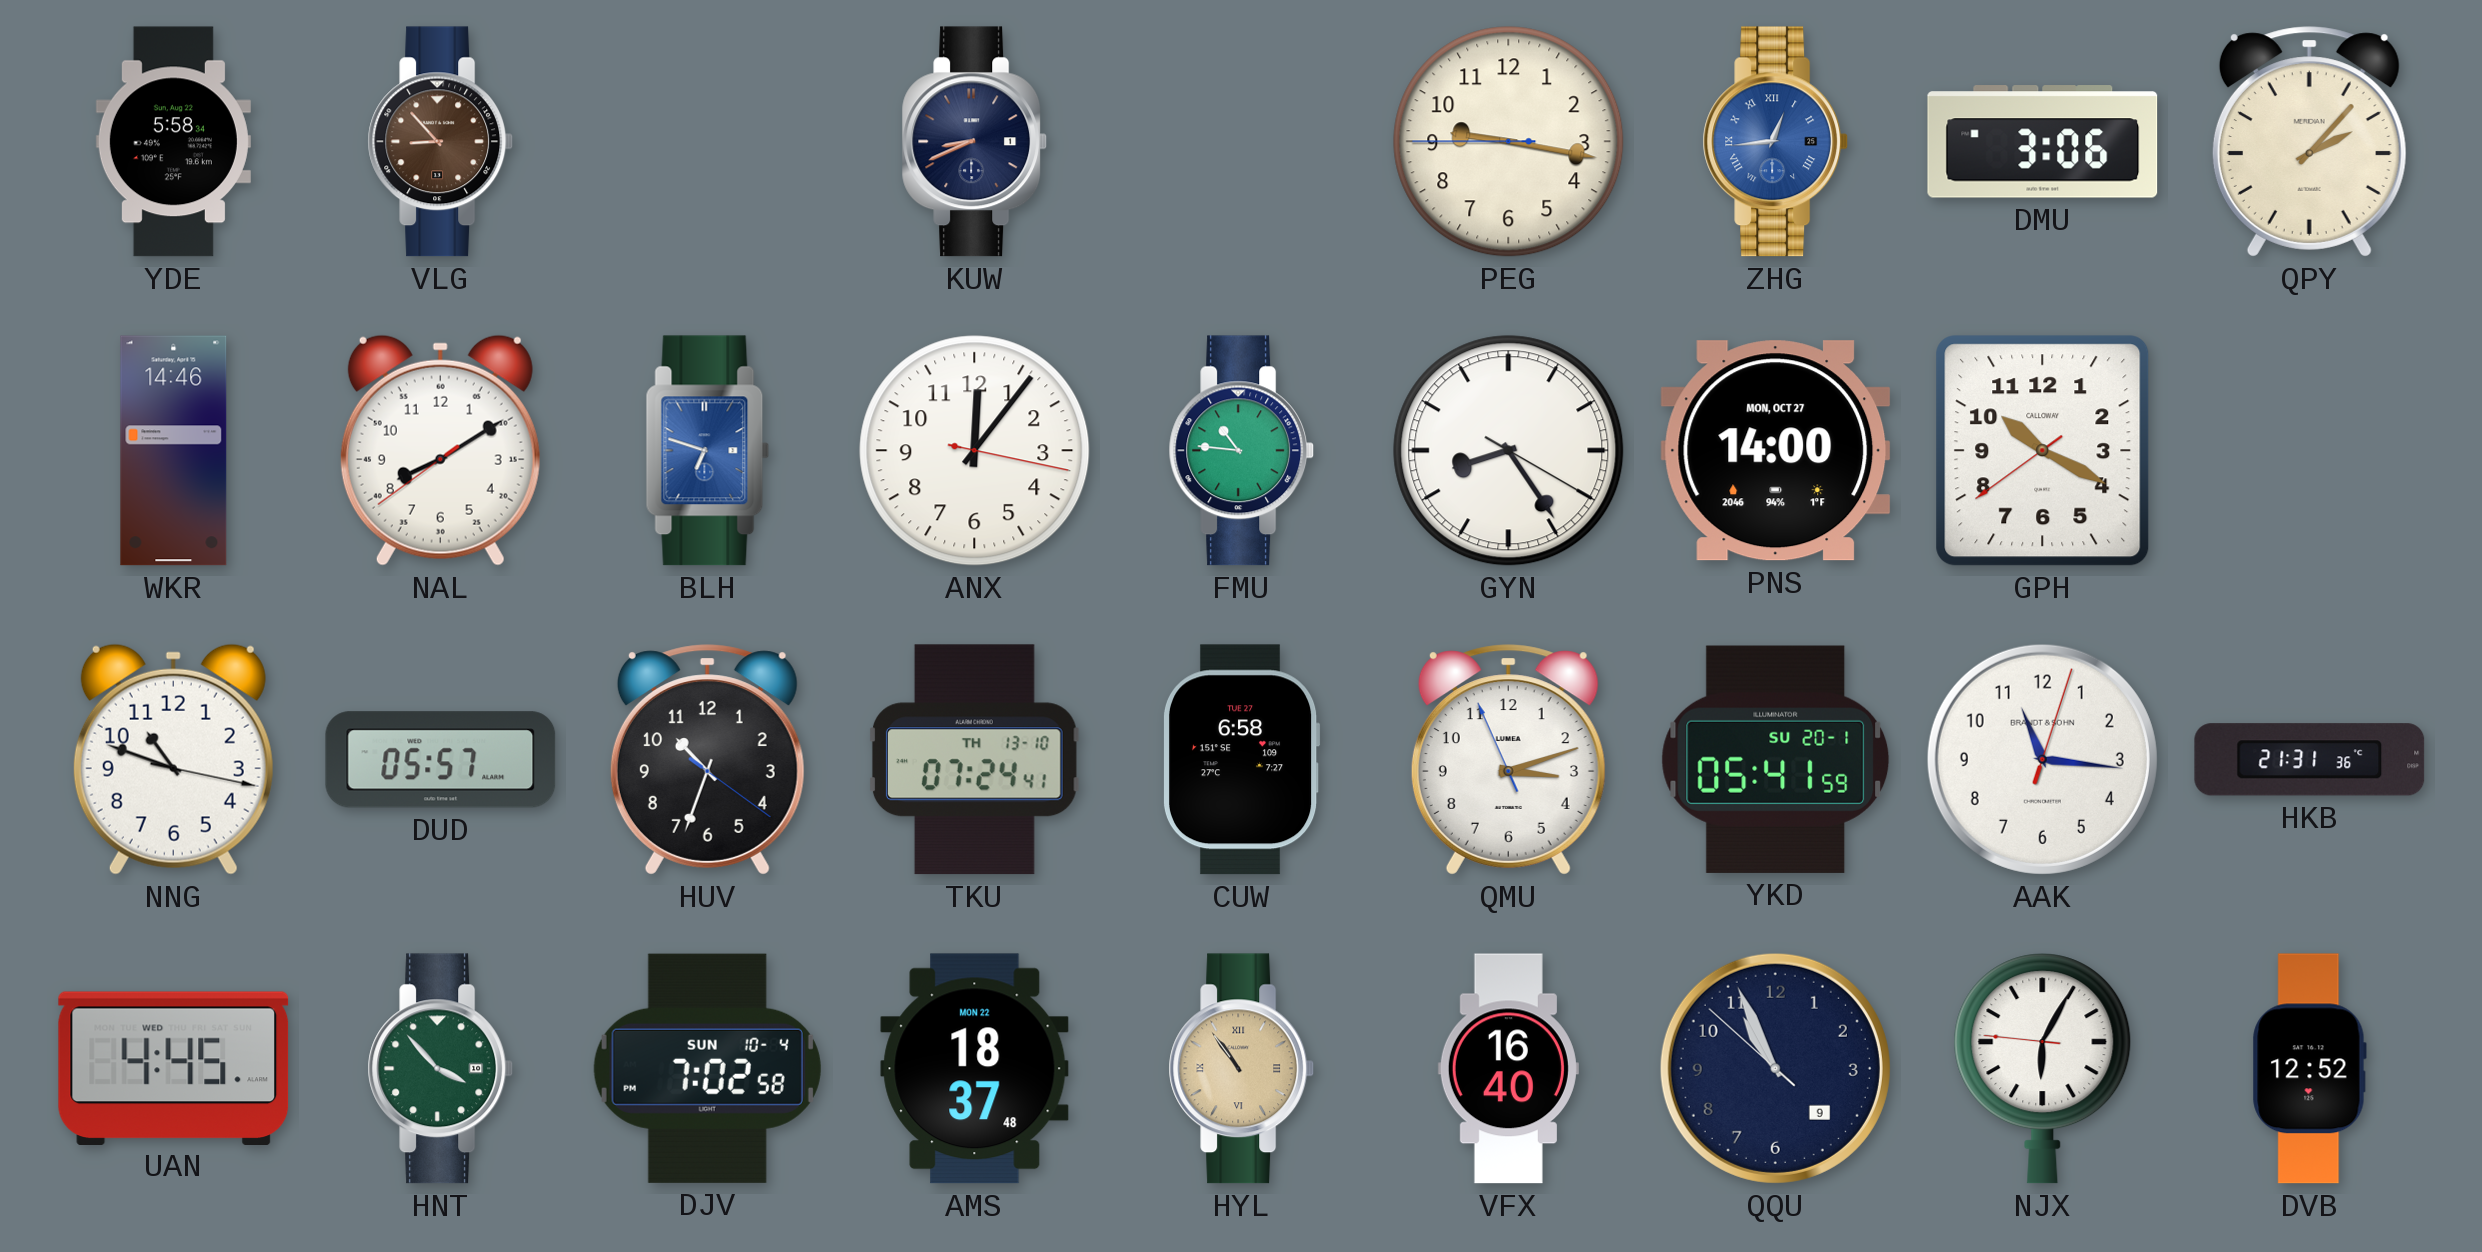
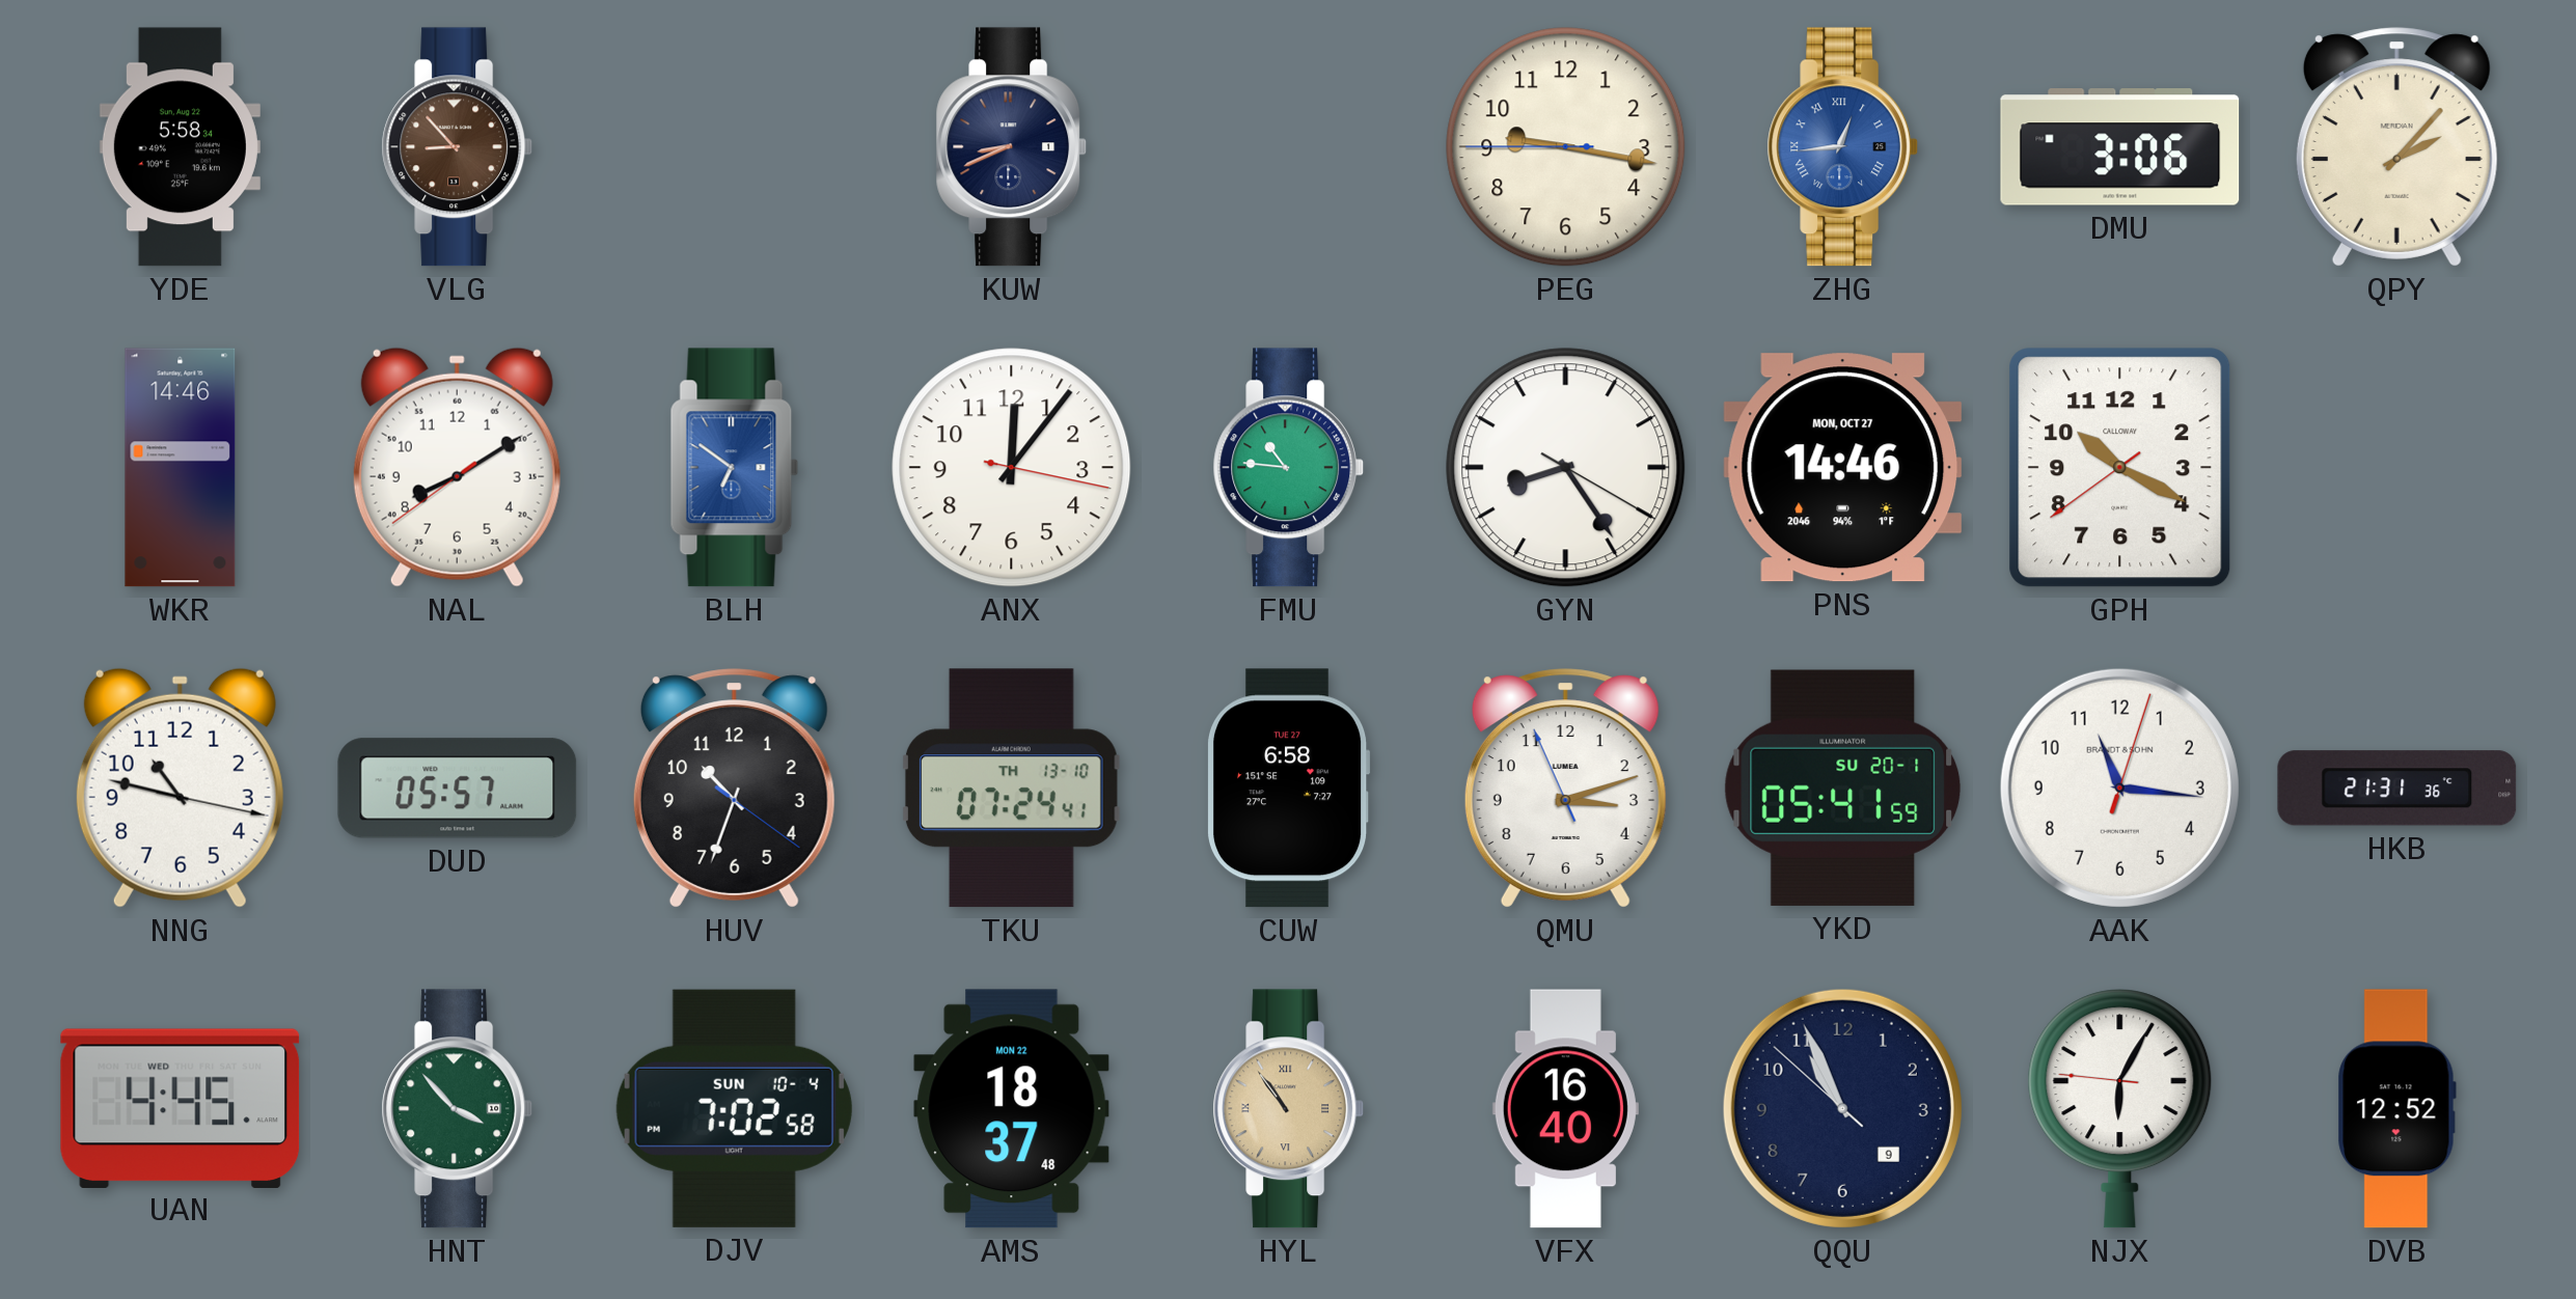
BLH: 6:48 -> 6:51
PNS: 14:00 -> 14:46
NNG: 10:48 -> 10:47
